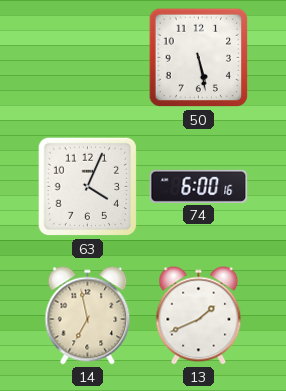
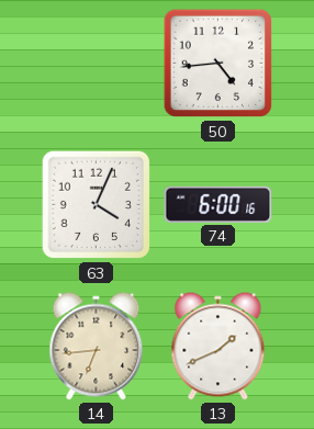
50: 5:28 -> 4:44
14: 6:58 -> 6:44
